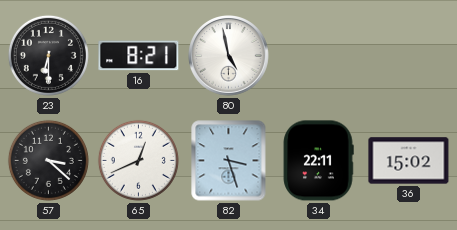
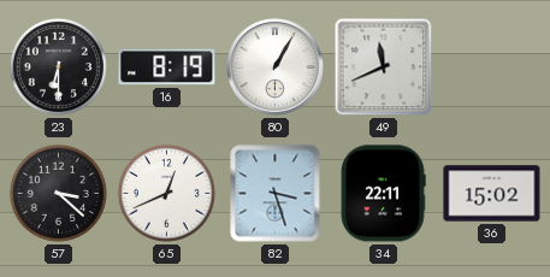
16: 8:21 -> 8:19
80: 4:58 -> 1:05
49: none -> 11:41
